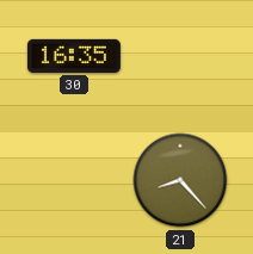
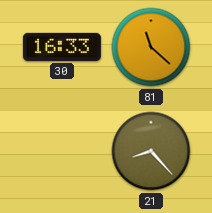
30: 16:35 -> 16:33
81: none -> 11:22
